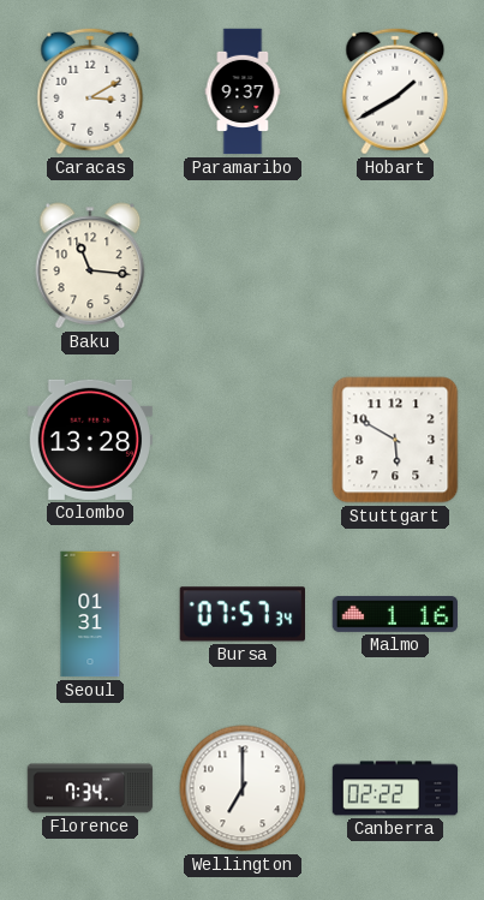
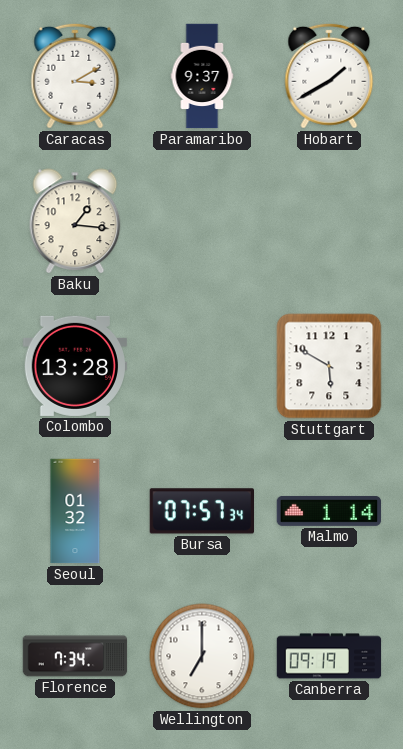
Baku: 11:16 -> 1:16
Seoul: 01:31 -> 01:32
Malmo: 1:16 -> 1:14
Canberra: 02:22 -> 09:19
